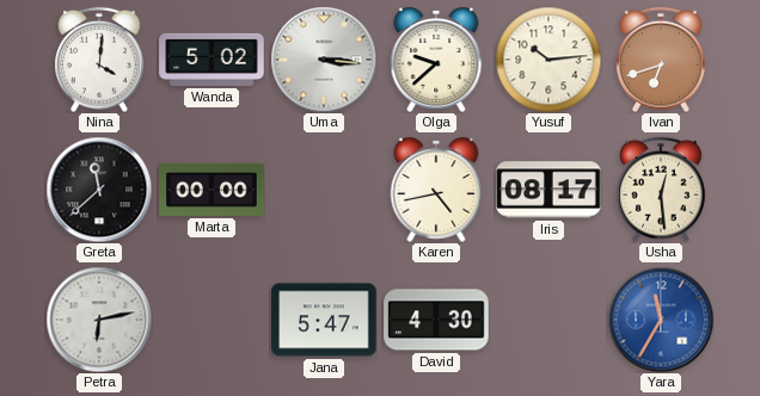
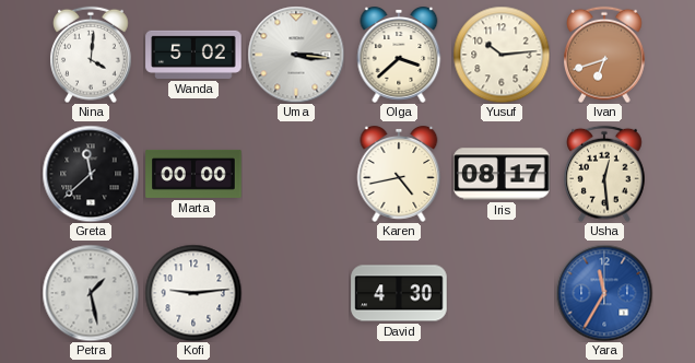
Olga: 9:38 -> 3:38
Petra: 6:13 -> 1:28
Kofi: none -> 9:14
Jana: 5:47 -> none
